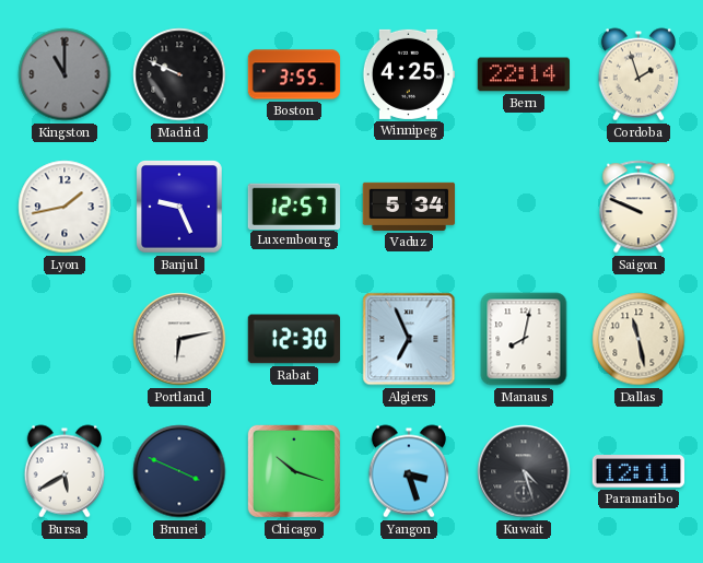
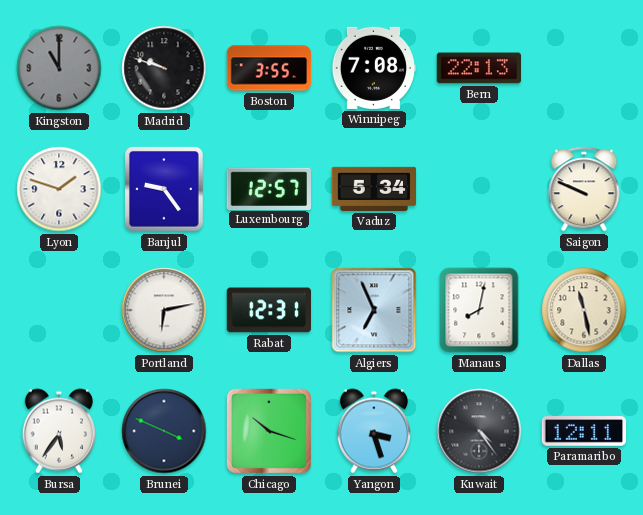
Madrid: 9:49 -> 9:48
Winnipeg: 4:25 -> 7:08
Bern: 22:14 -> 22:13
Cordoba: 1:57 -> none
Lyon: 1:43 -> 1:48
Banjul: 9:26 -> 9:24
Rabat: 12:30 -> 12:31
Bursa: 5:40 -> 5:36
Kuwait: 4:27 -> 4:24
